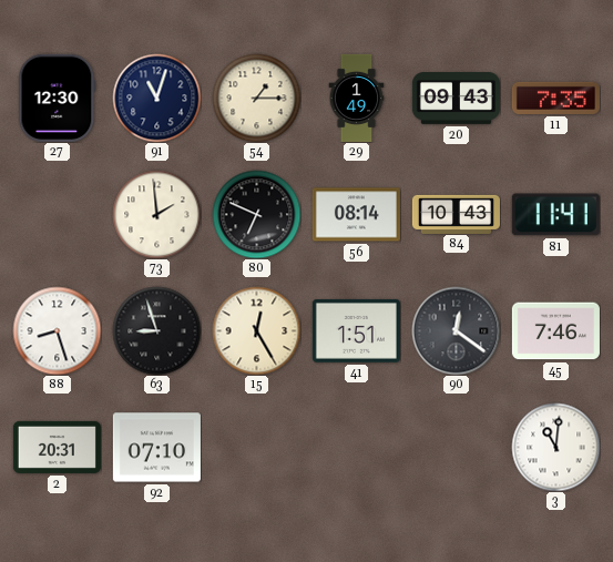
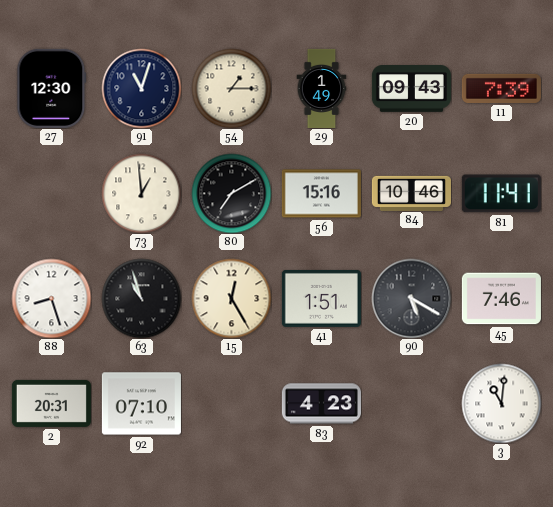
11: 7:35 -> 7:39
73: 1:59 -> 12:59
80: 6:49 -> 7:10
56: 08:14 -> 15:16
84: 10:43 -> 10:46
63: 8:57 -> 10:57
90: 12:21 -> 5:20
83: none -> 4:23
